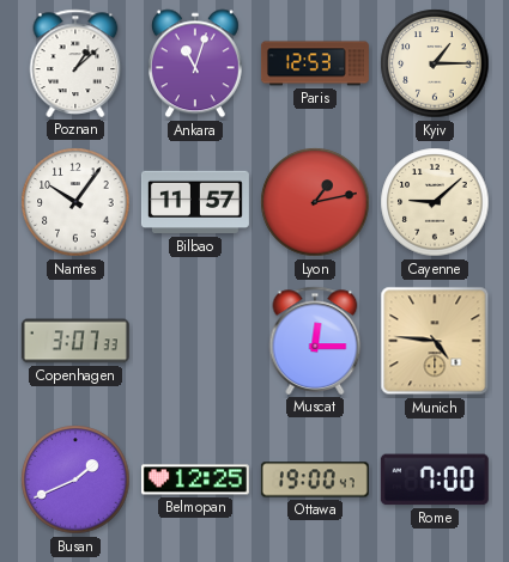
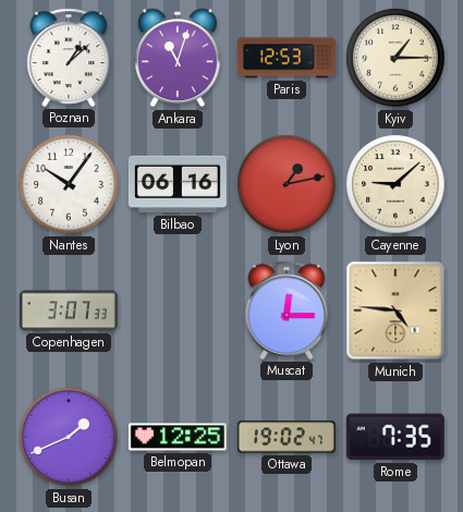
Bilbao: 11:57 -> 06:16
Ottawa: 19:00 -> 19:02
Rome: 7:00 -> 7:35
